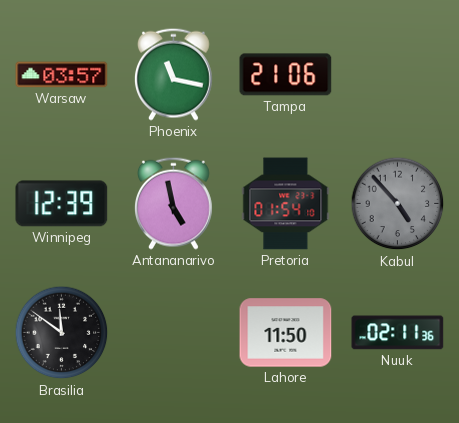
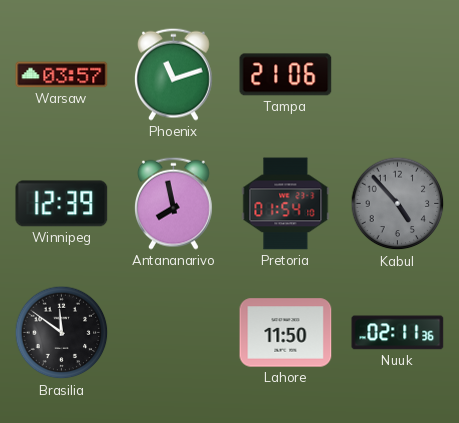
Phoenix: 11:17 -> 11:12
Antananarivo: 4:58 -> 7:58
